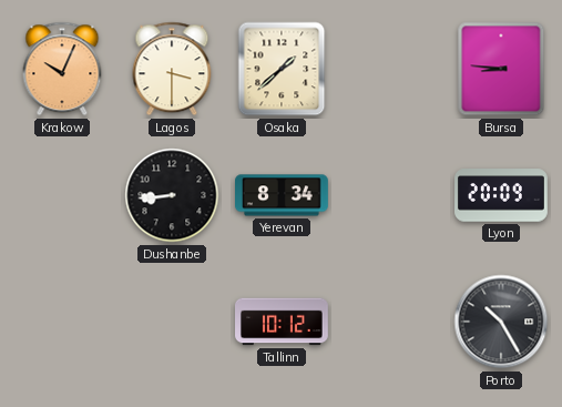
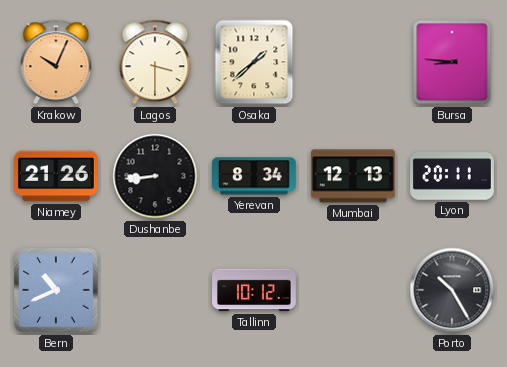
Niamey: none -> 21:26
Mumbai: none -> 12:13
Lyon: 20:09 -> 20:11
Bern: none -> 10:41
